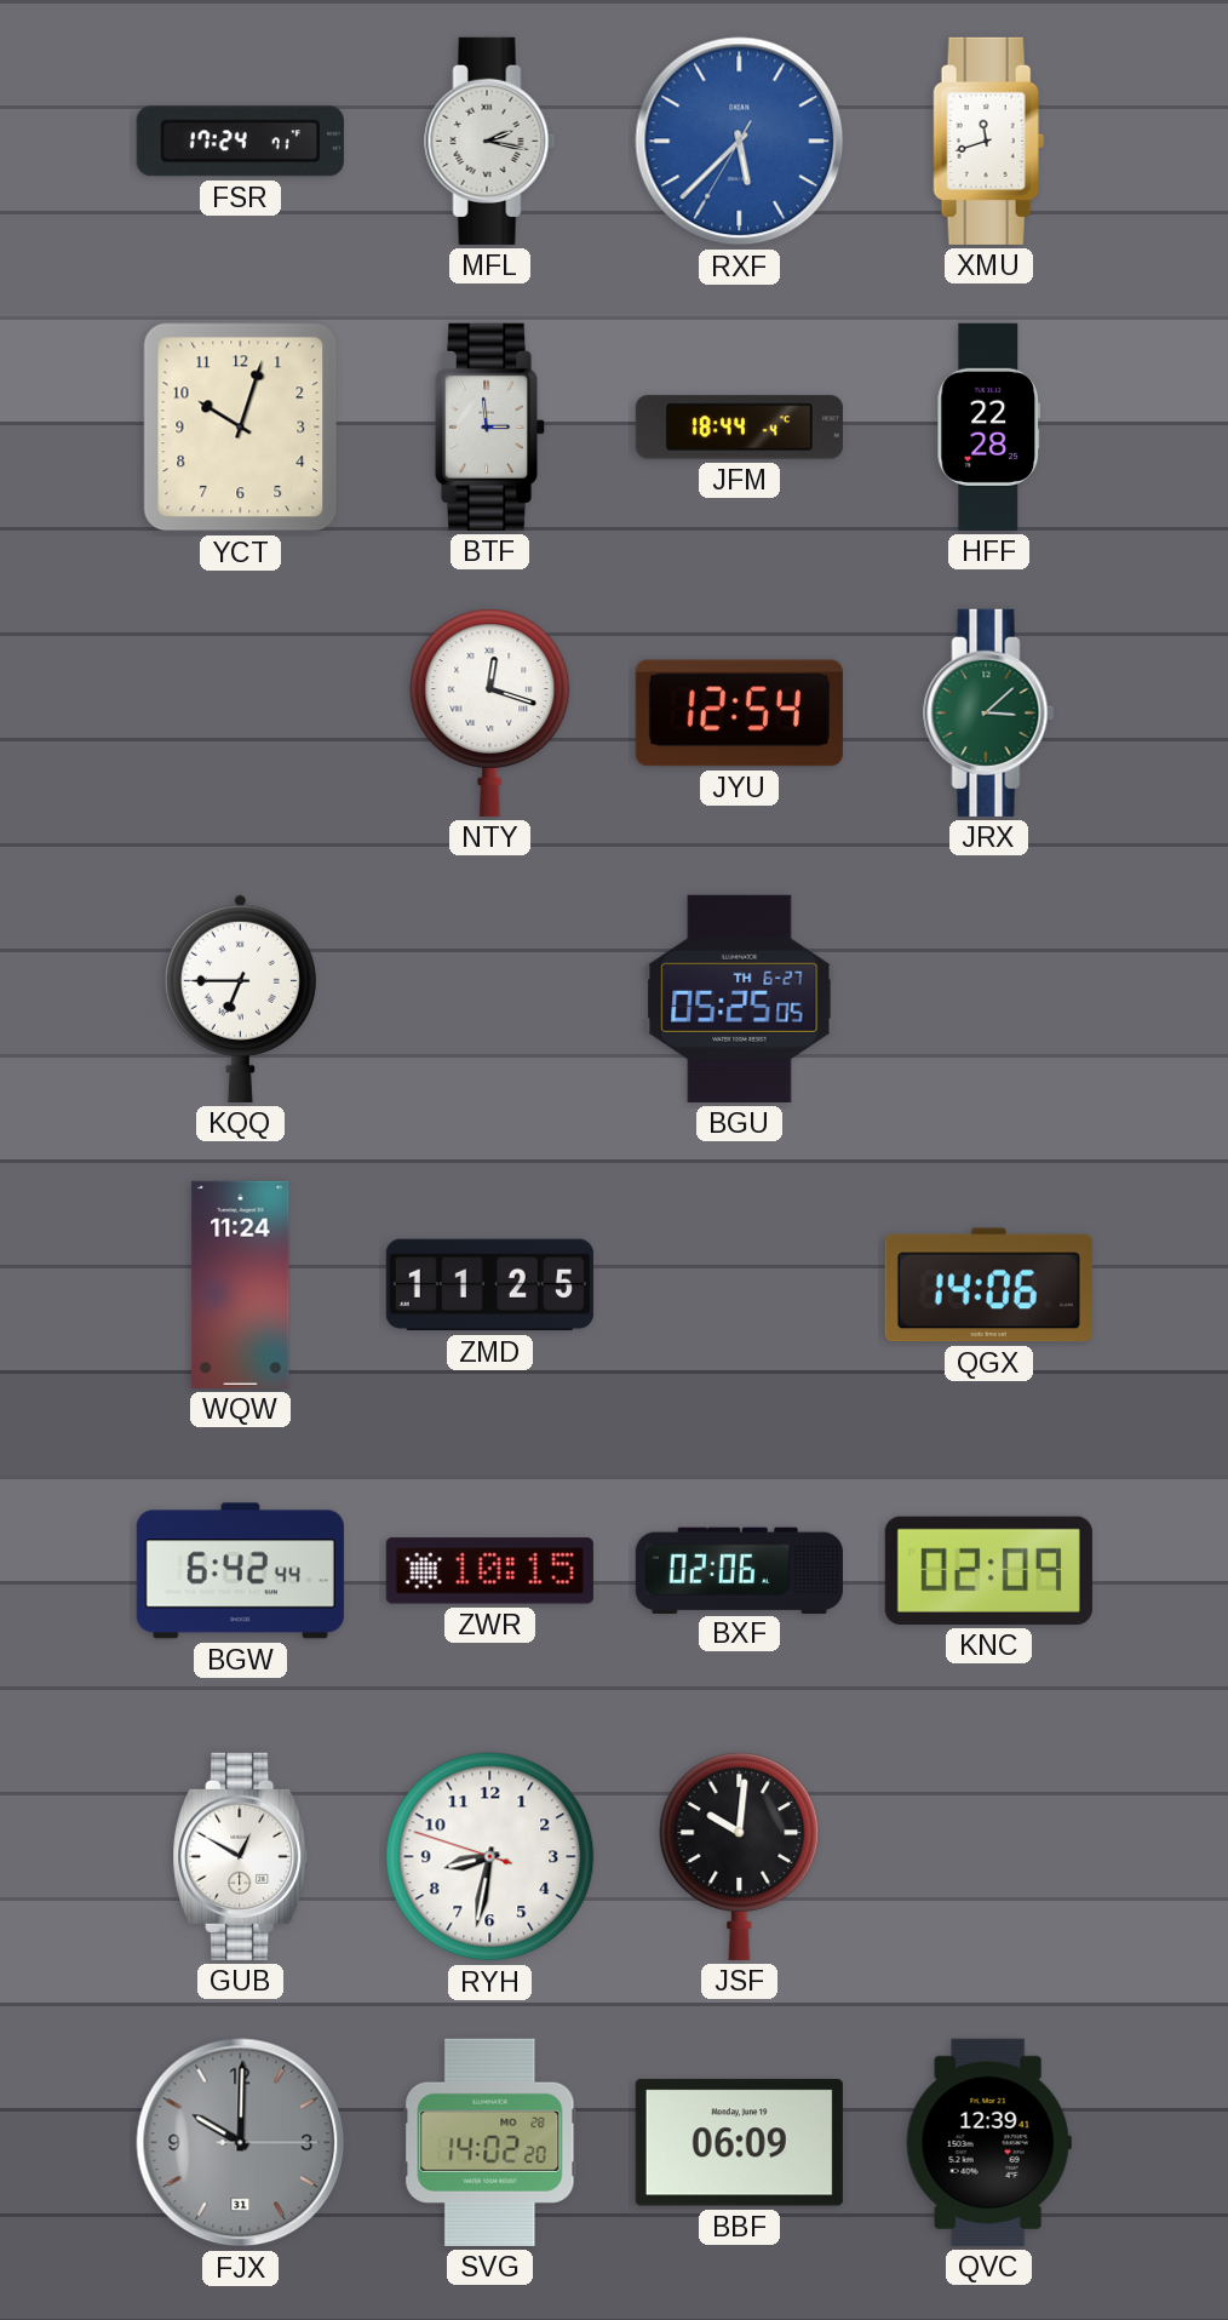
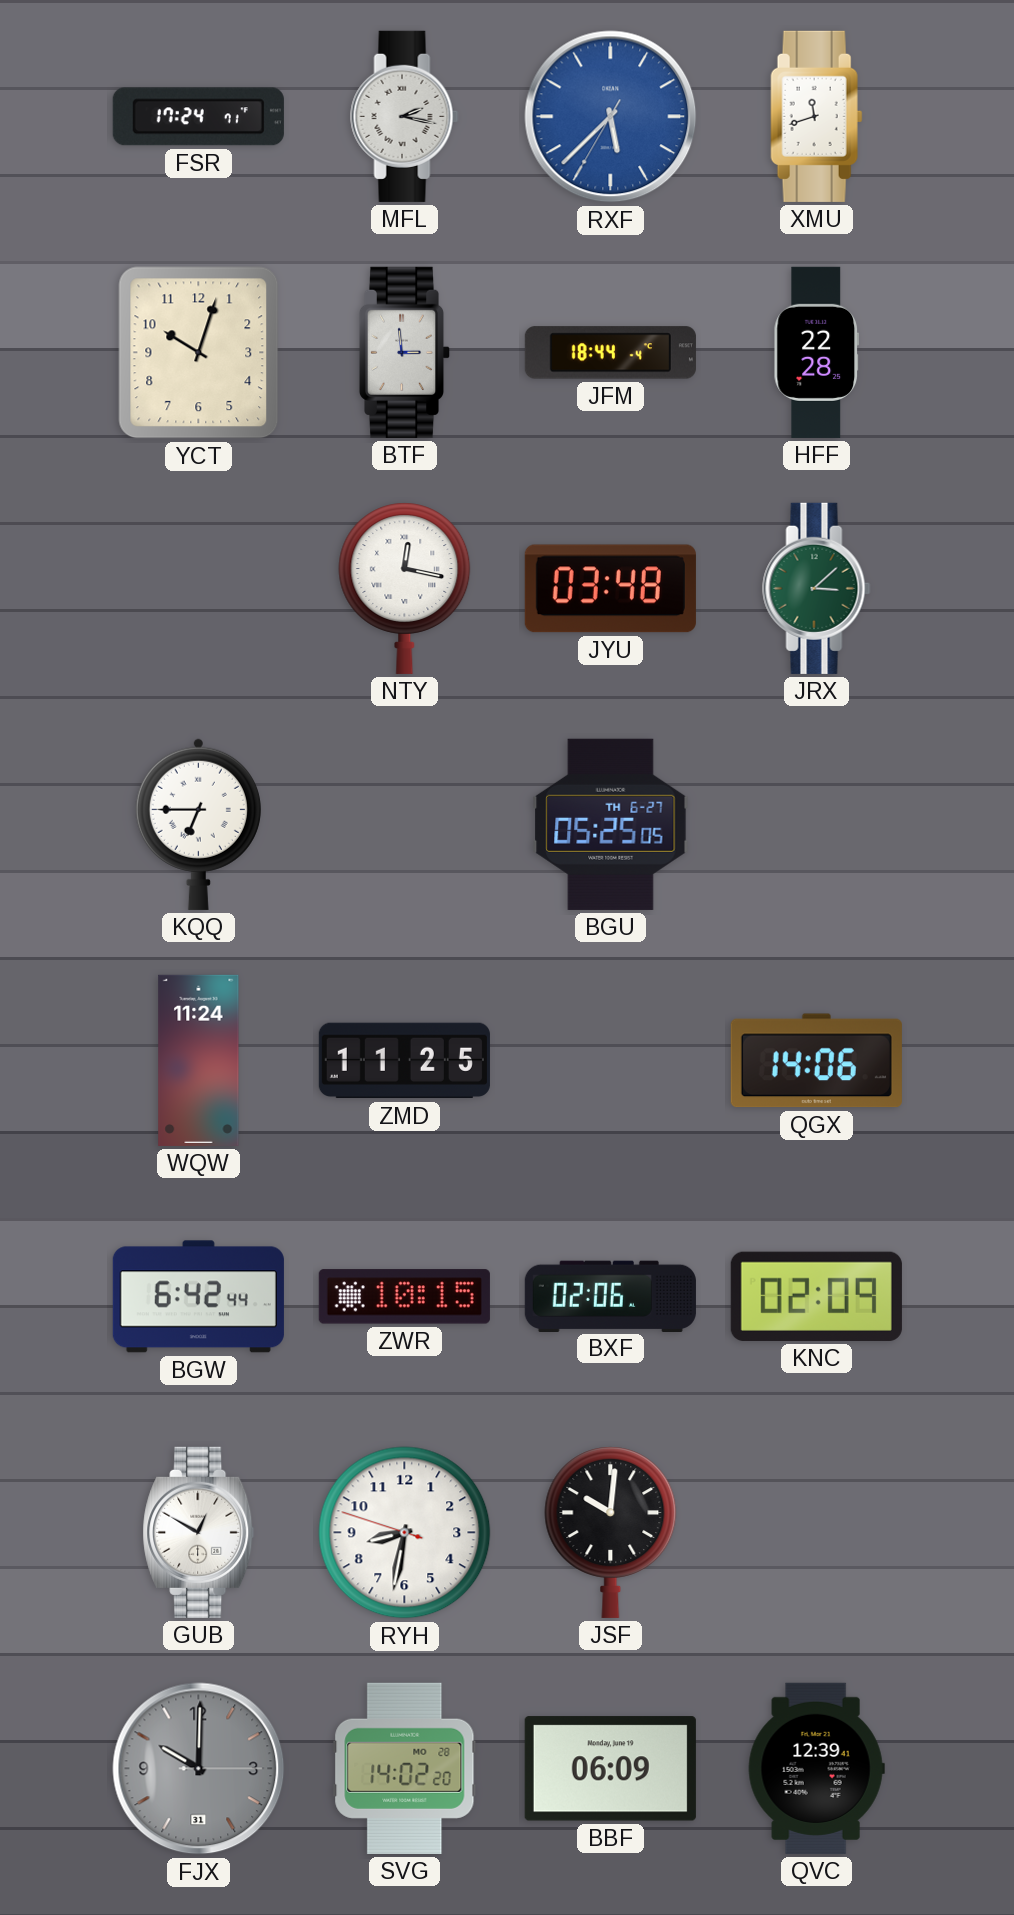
NTY: 12:18 -> 12:17
JYU: 12:54 -> 03:48
